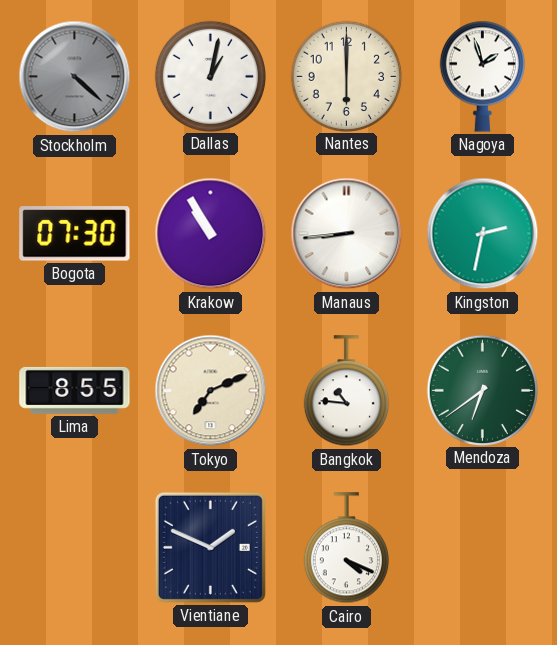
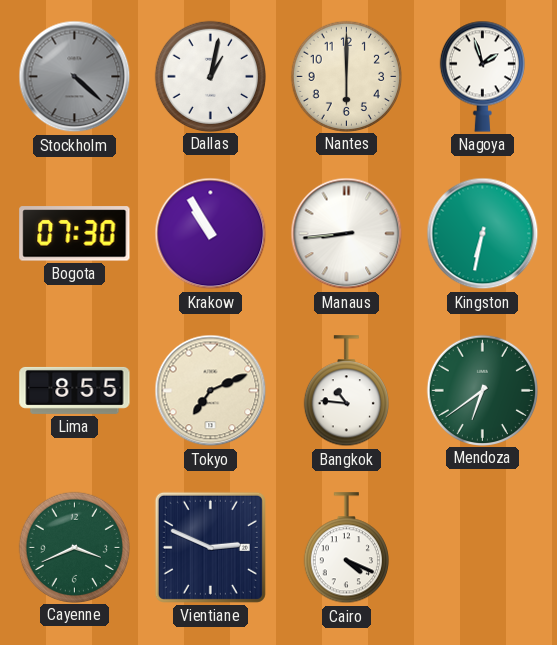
Kingston: 2:32 -> 6:32
Cayenne: none -> 3:41
Vientiane: 1:49 -> 2:49
